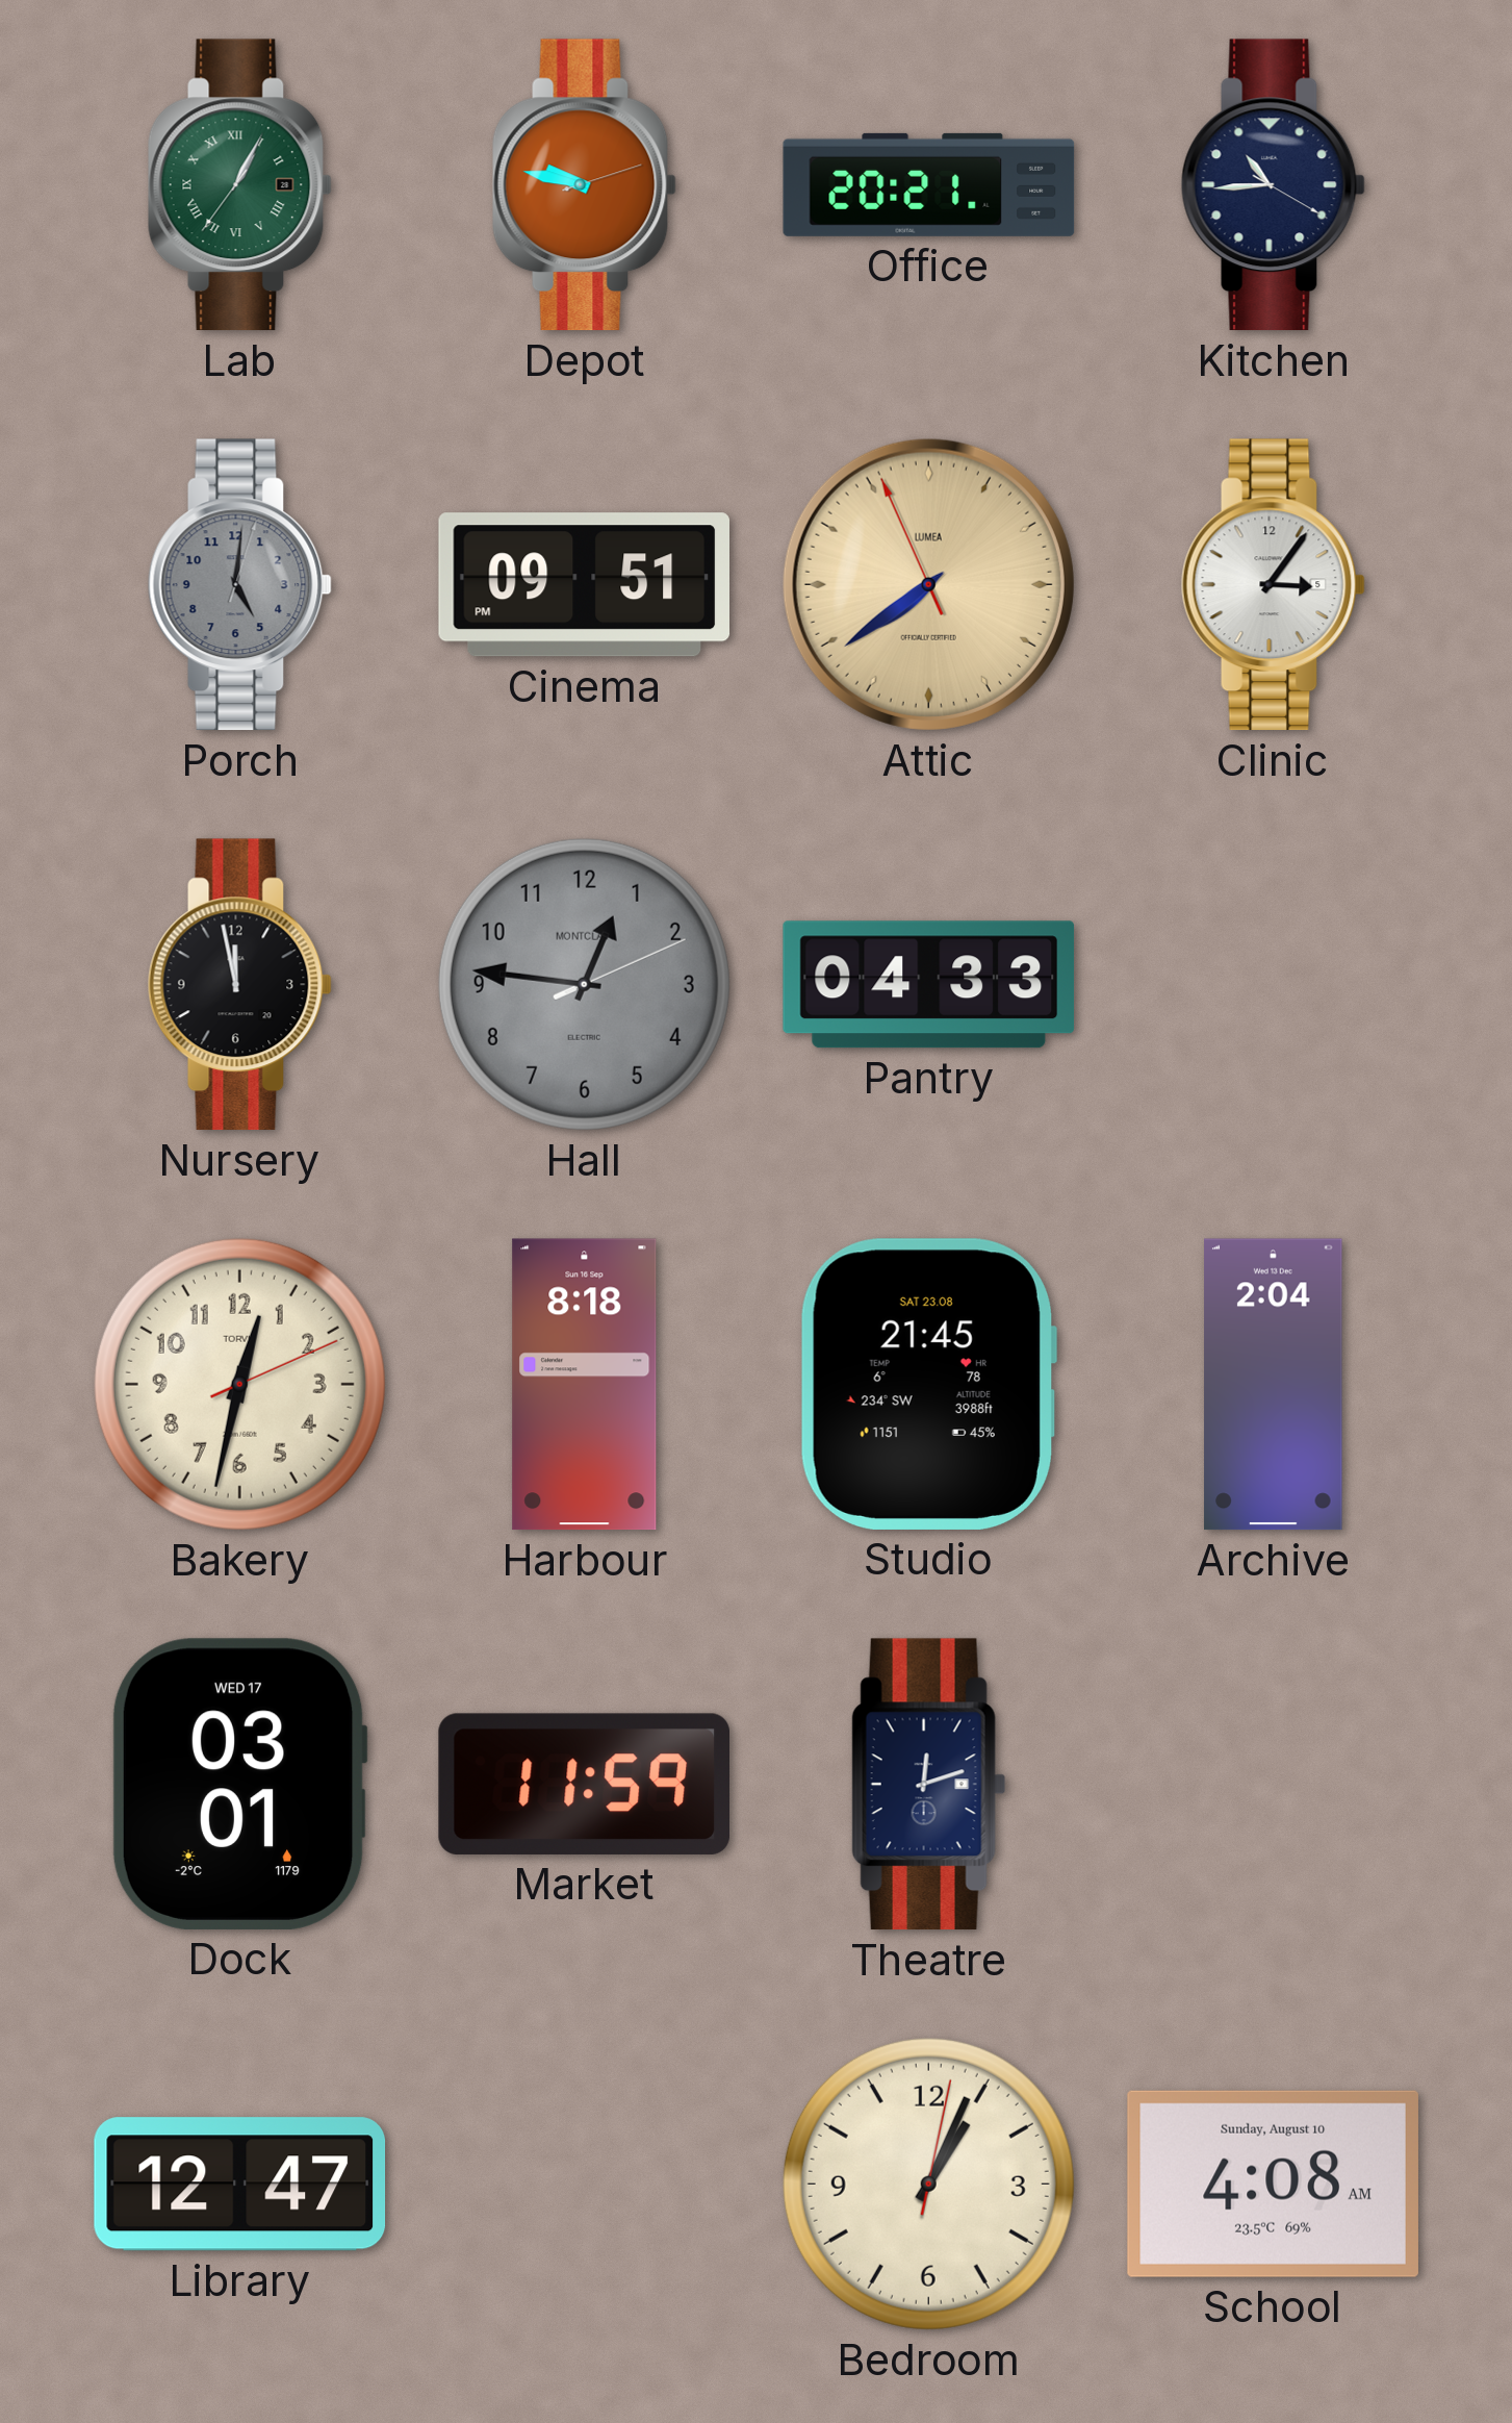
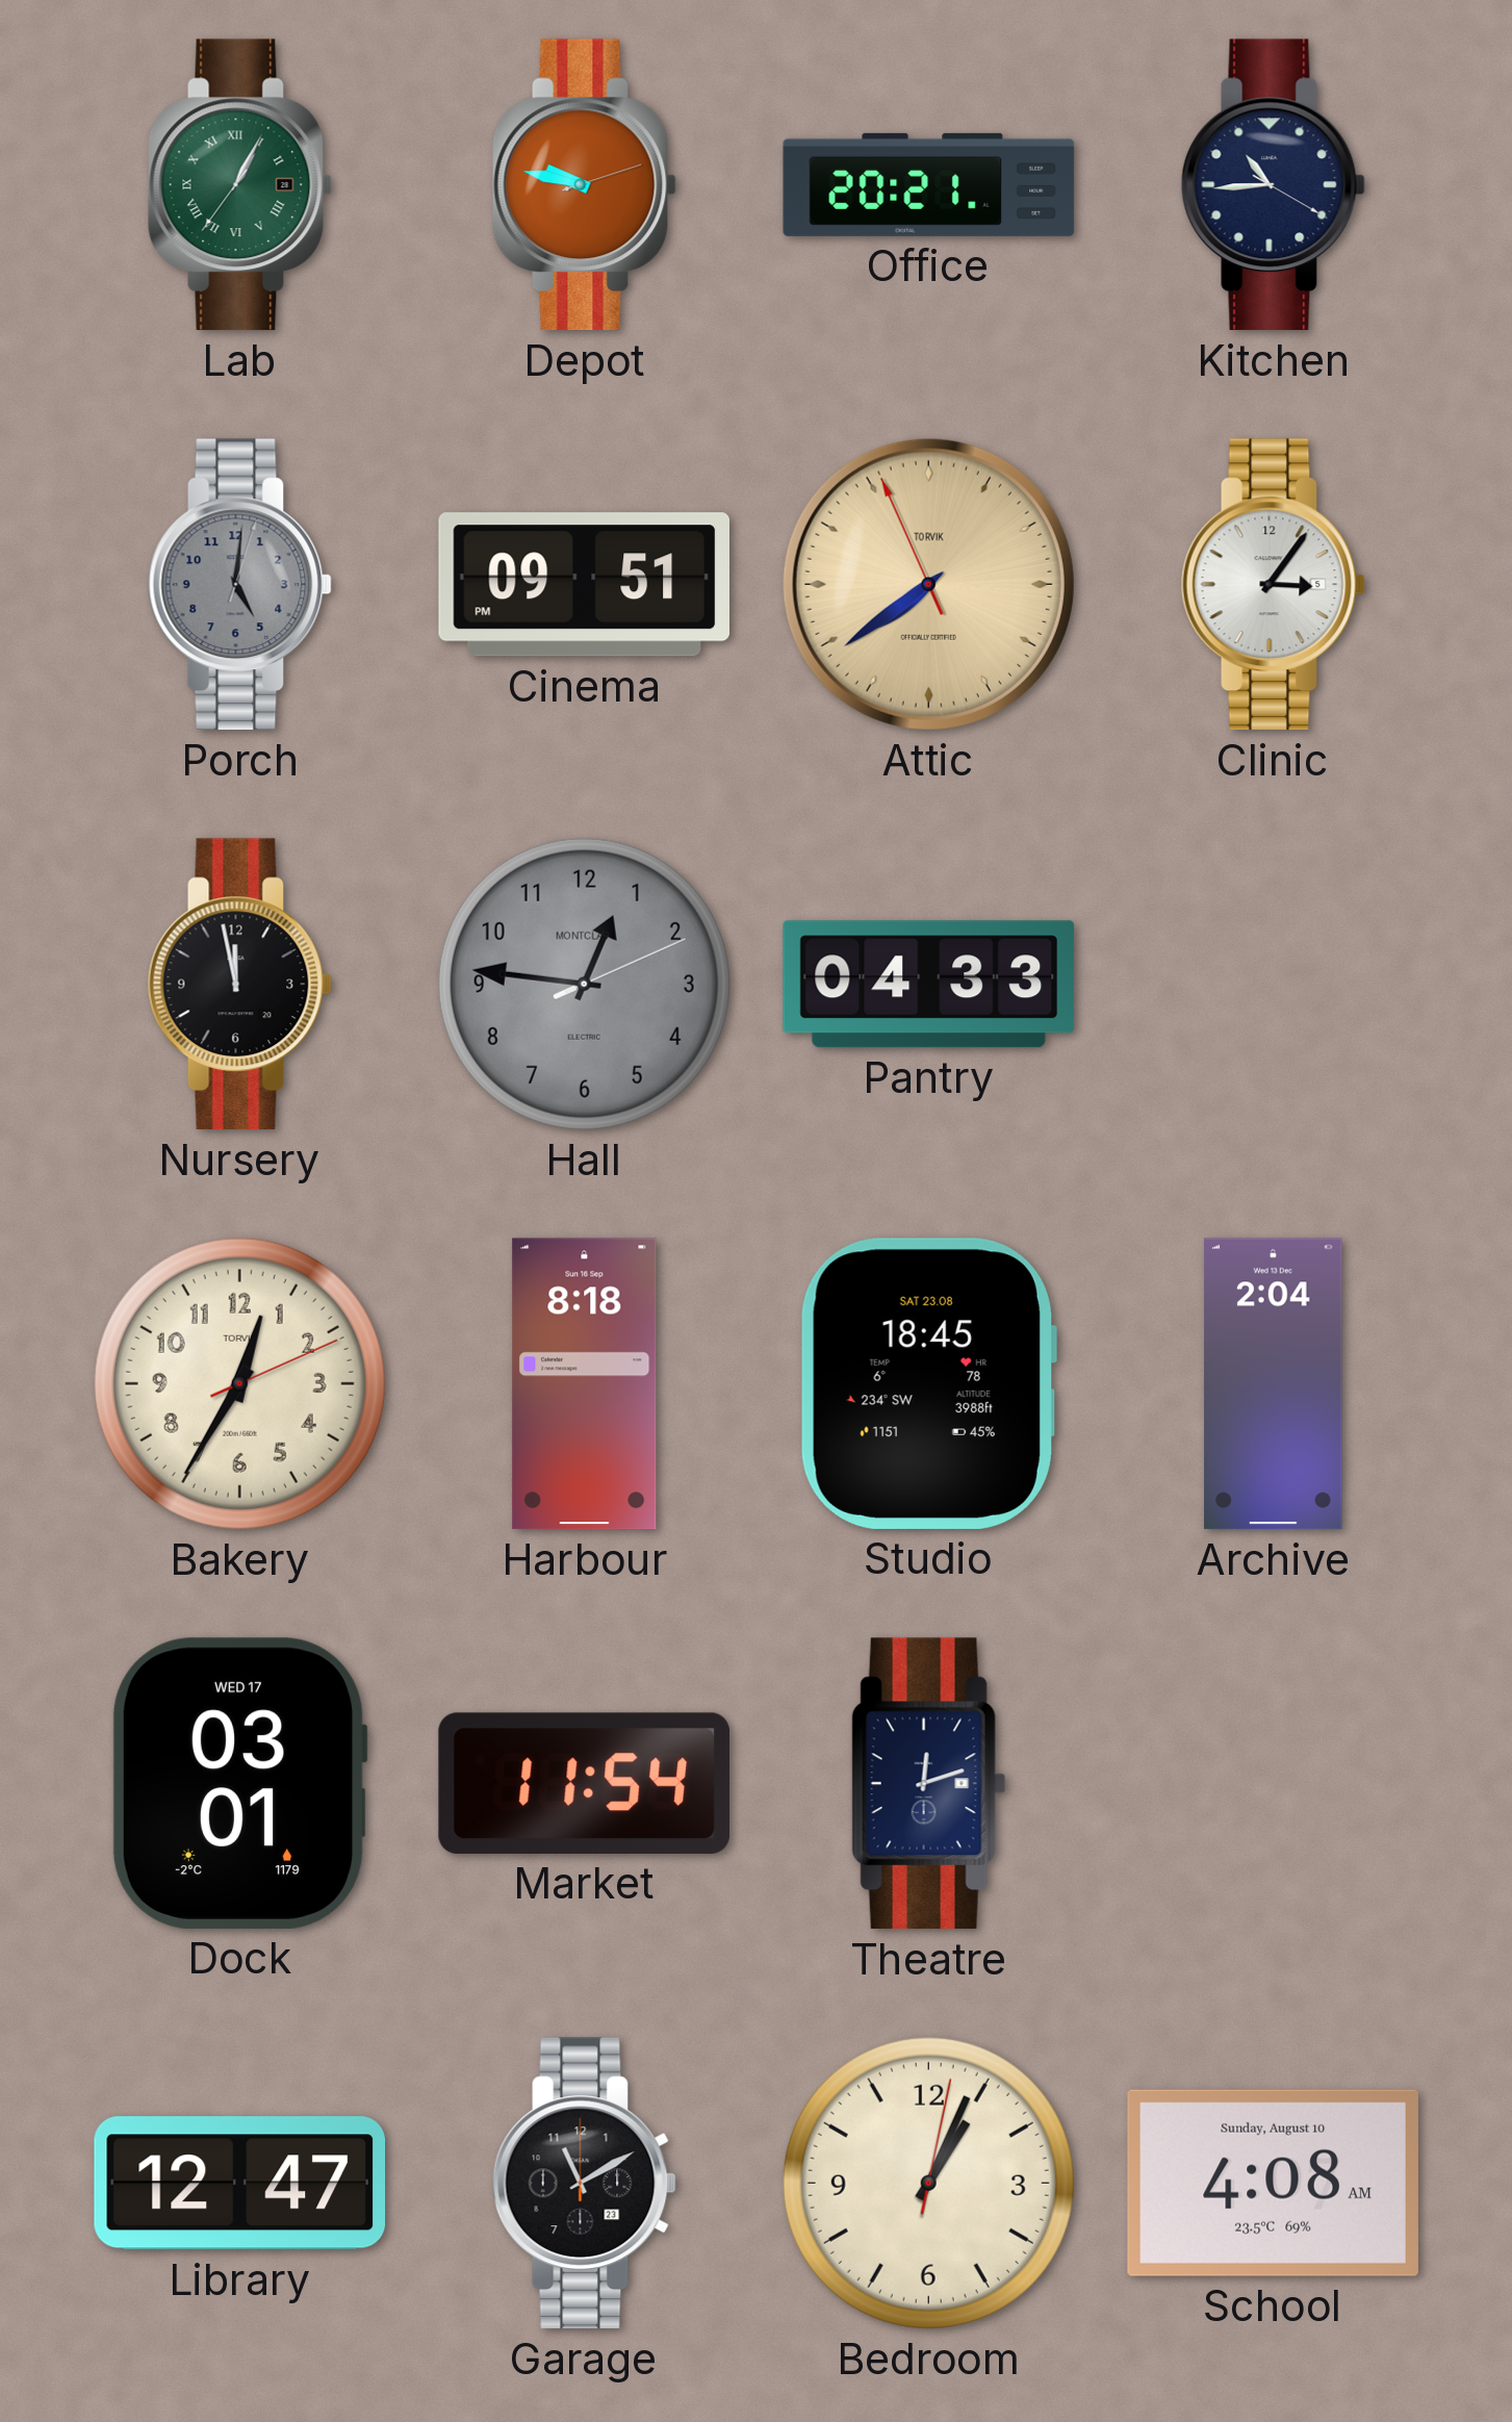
Attic brand: LUMEA -> TORVIK
Bakery: 12:32 -> 12:35
Studio: 21:45 -> 18:45
Market: 11:59 -> 11:54
Garage: none -> 11:10
